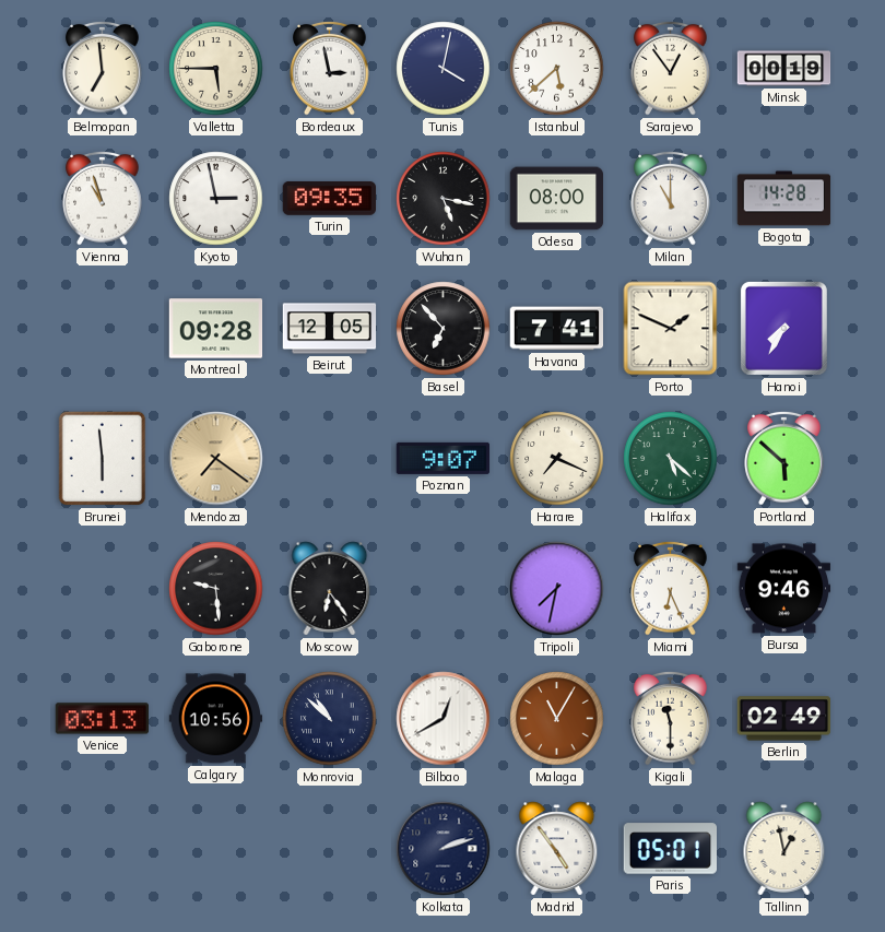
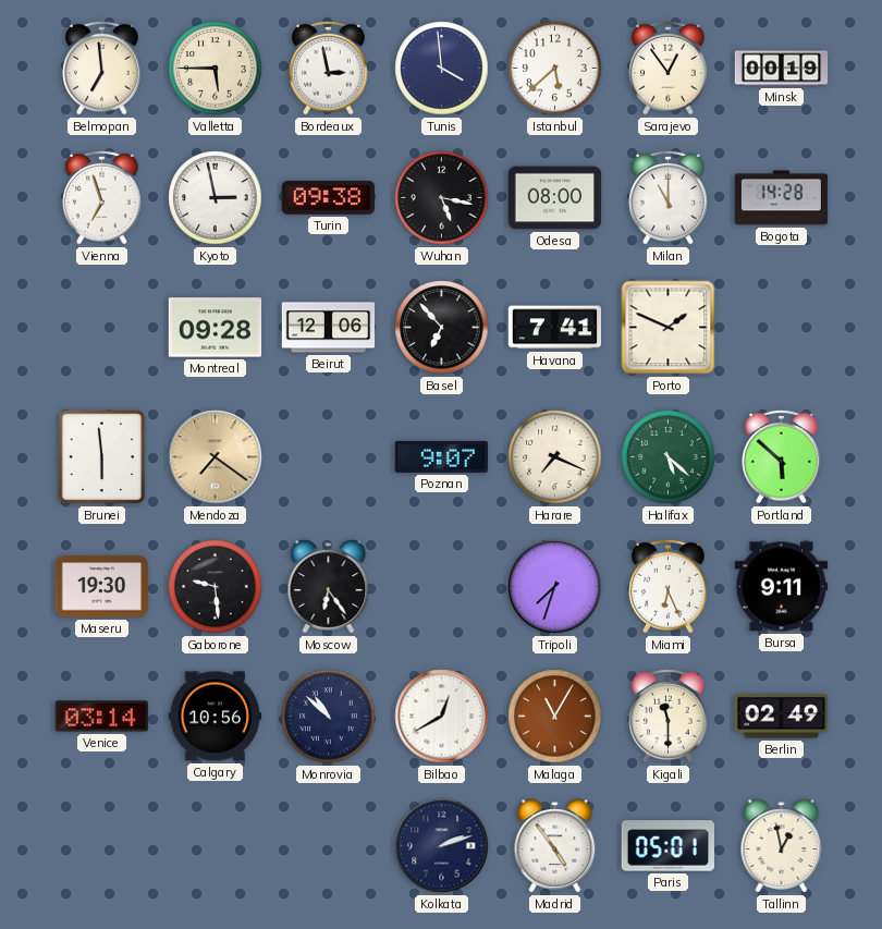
Tunis: 4:02 -> 3:59
Vienna: 10:57 -> 6:57
Turin: 09:35 -> 09:38
Beirut: 12:05 -> 12:06
Hanoi: 7:35 -> none
Maseru: none -> 19:30
Tripoli: 7:32 -> 7:33
Bursa: 9:46 -> 9:11
Venice: 03:13 -> 03:14
